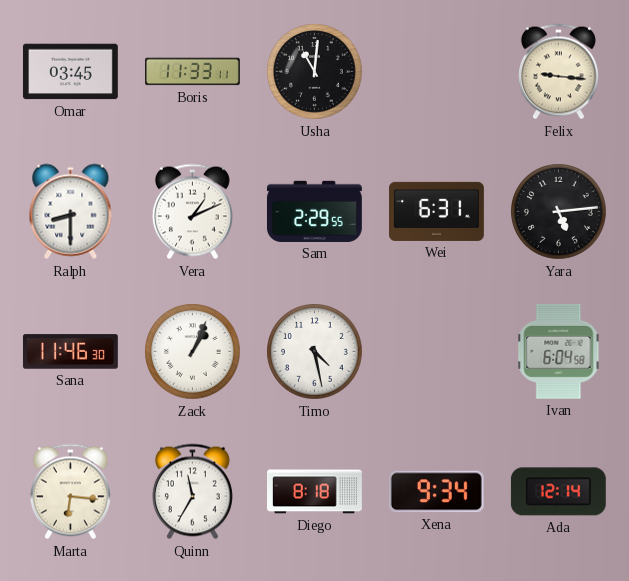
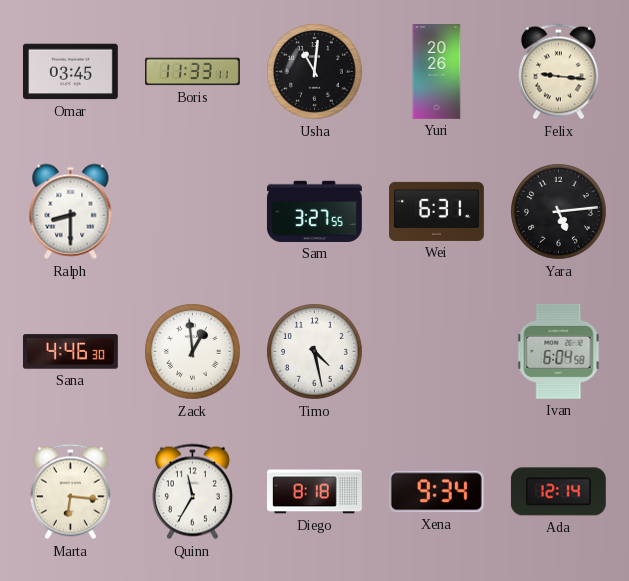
Yuri: none -> 20:26
Vera: 1:11 -> none
Sam: 2:29 -> 3:27
Sana: 11:46 -> 4:46
Zack: 1:04 -> 12:59
